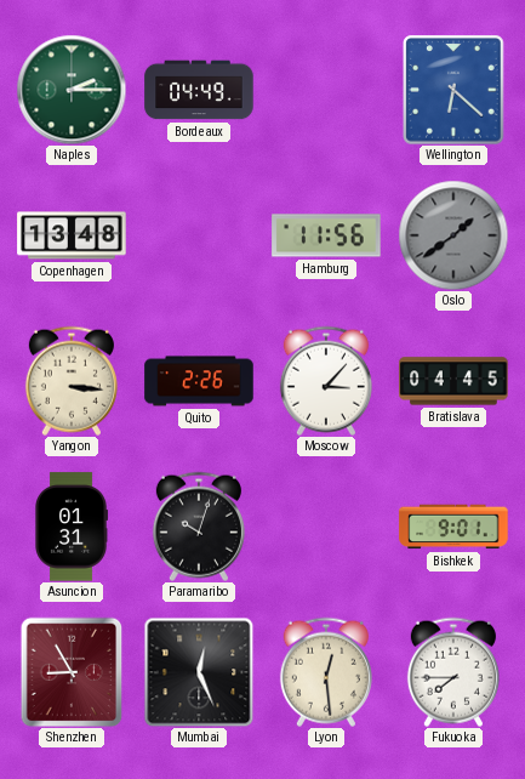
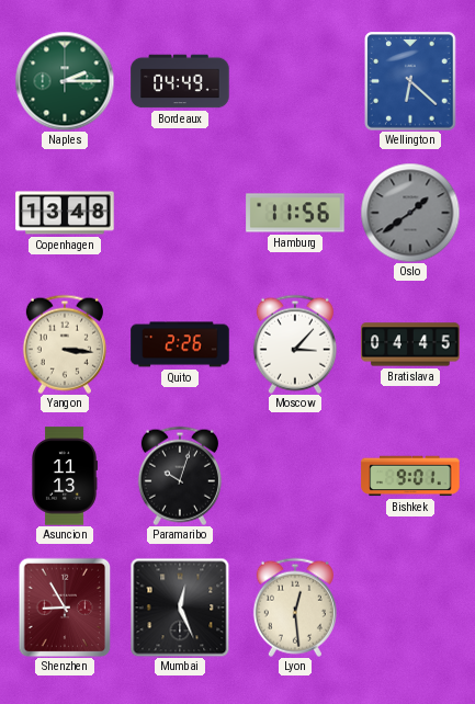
Asuncion: 01:31 -> 11:13
Fukuoka: 7:45 -> none
